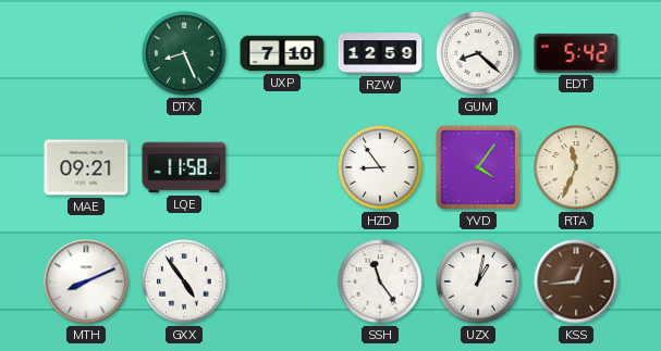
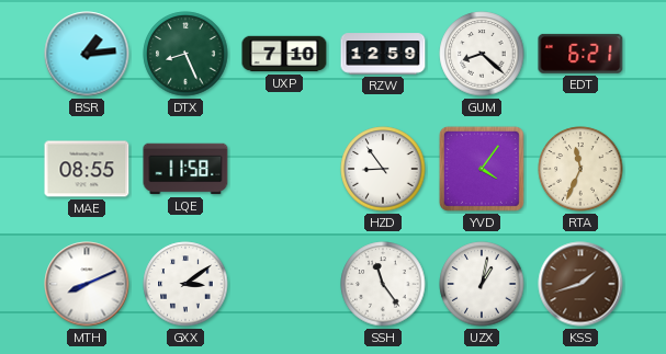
BSR: none -> 1:14
EDT: 5:42 -> 6:21
MAE: 09:21 -> 08:55
GXX: 4:54 -> 3:09
KSS: 12:44 -> 1:42
